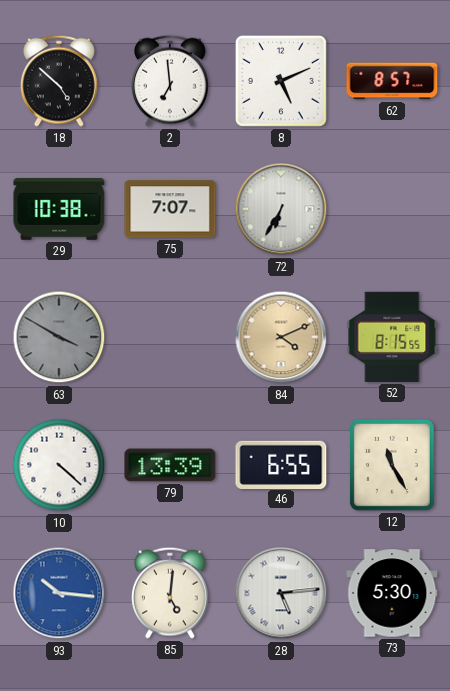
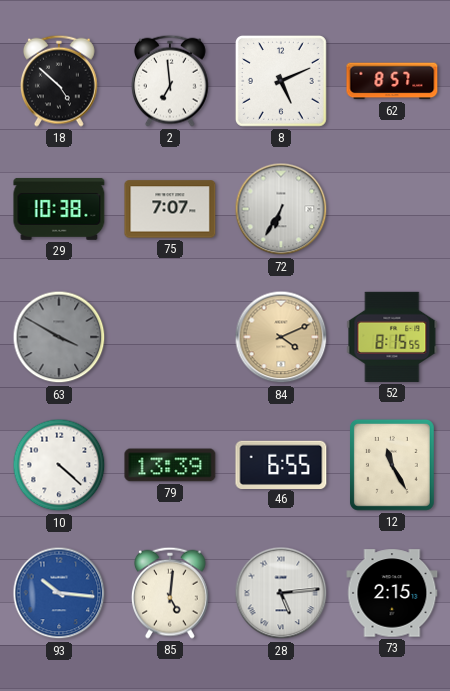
73: 5:30 -> 2:15
